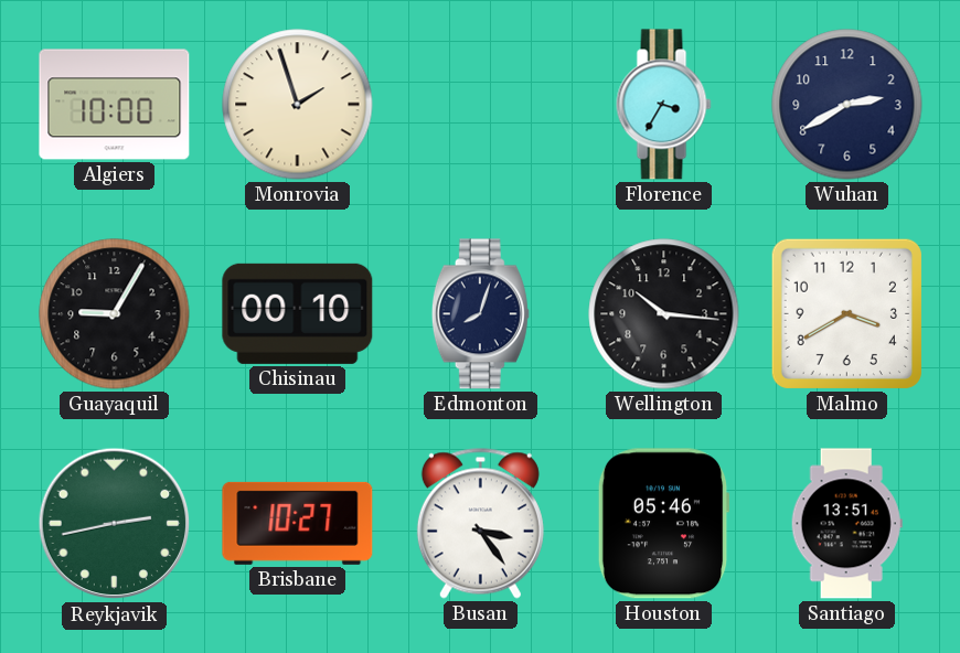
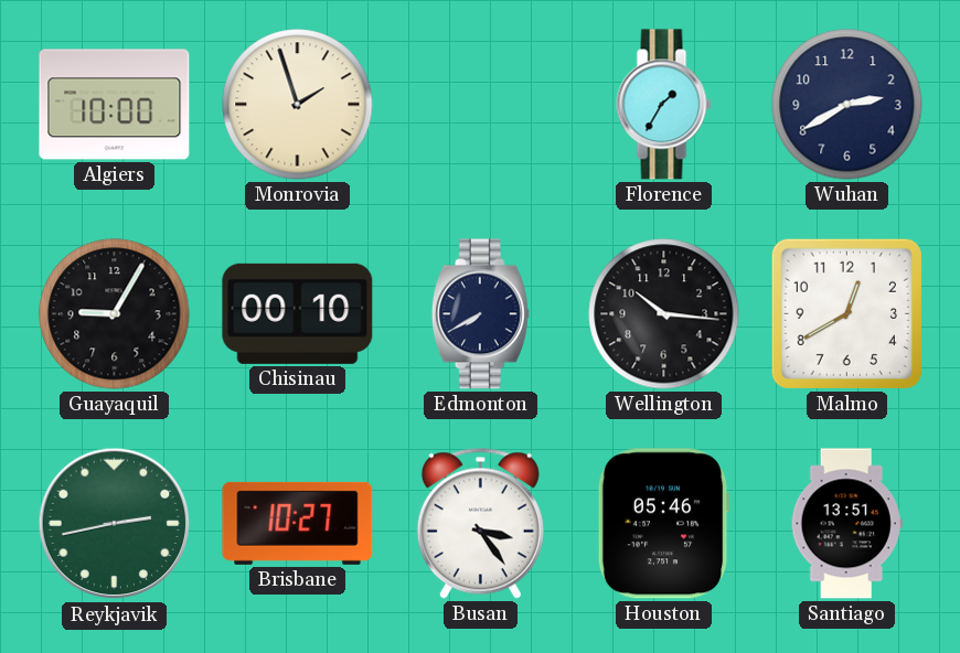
Florence: 3:35 -> 1:35
Edmonton: 8:03 -> 7:40
Malmo: 3:40 -> 12:40
